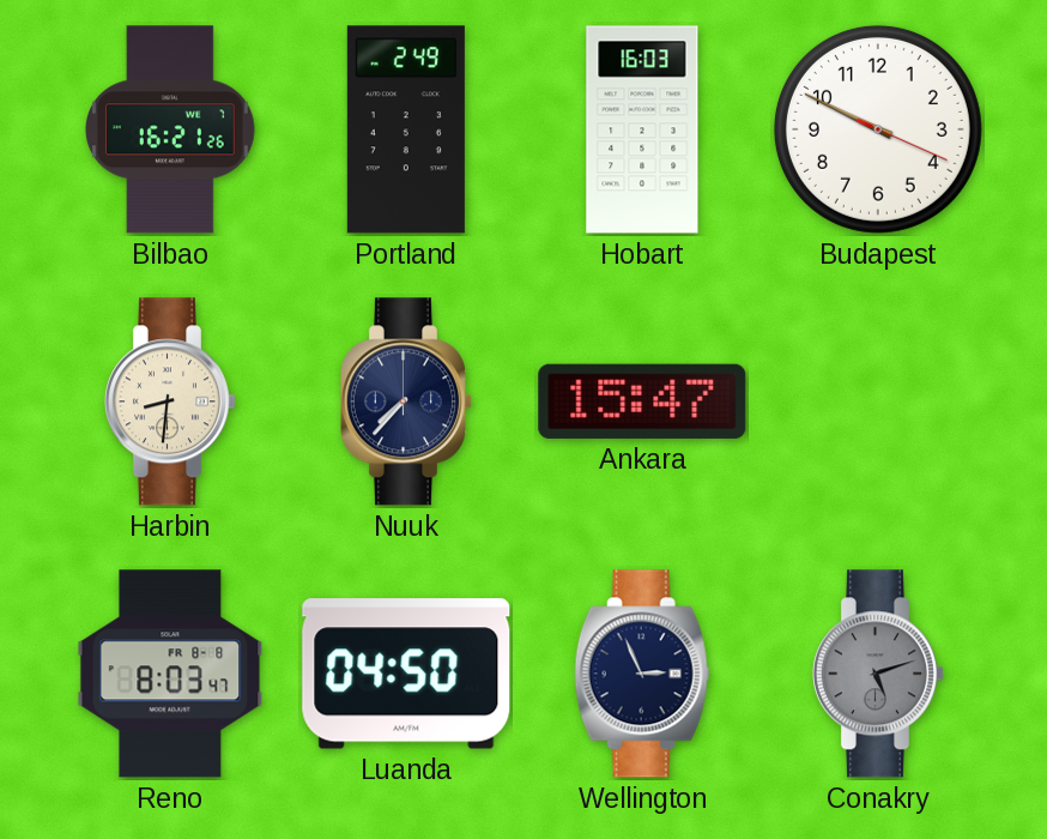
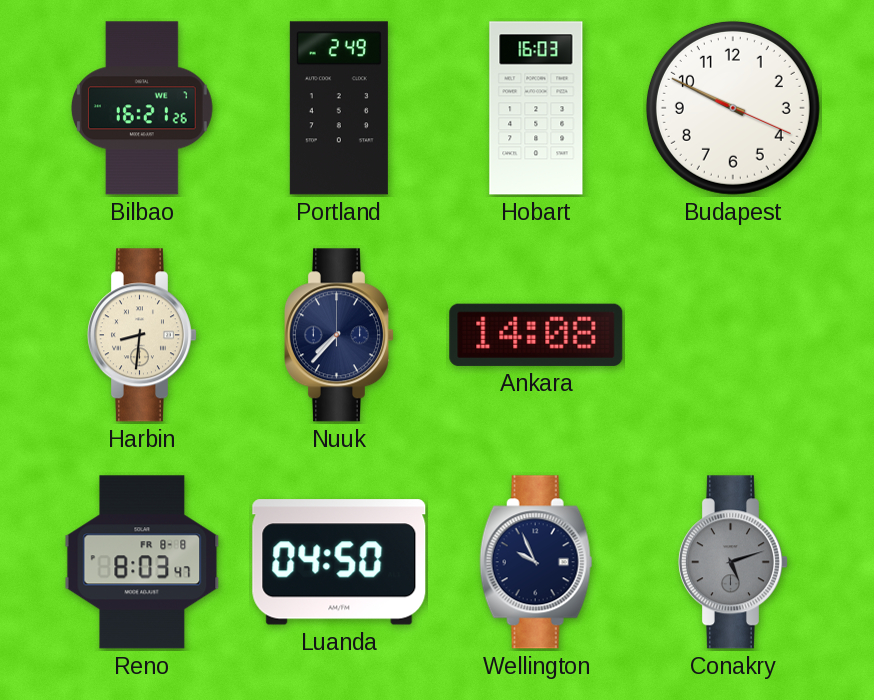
Ankara: 15:47 -> 14:08
Wellington: 2:56 -> 9:56
